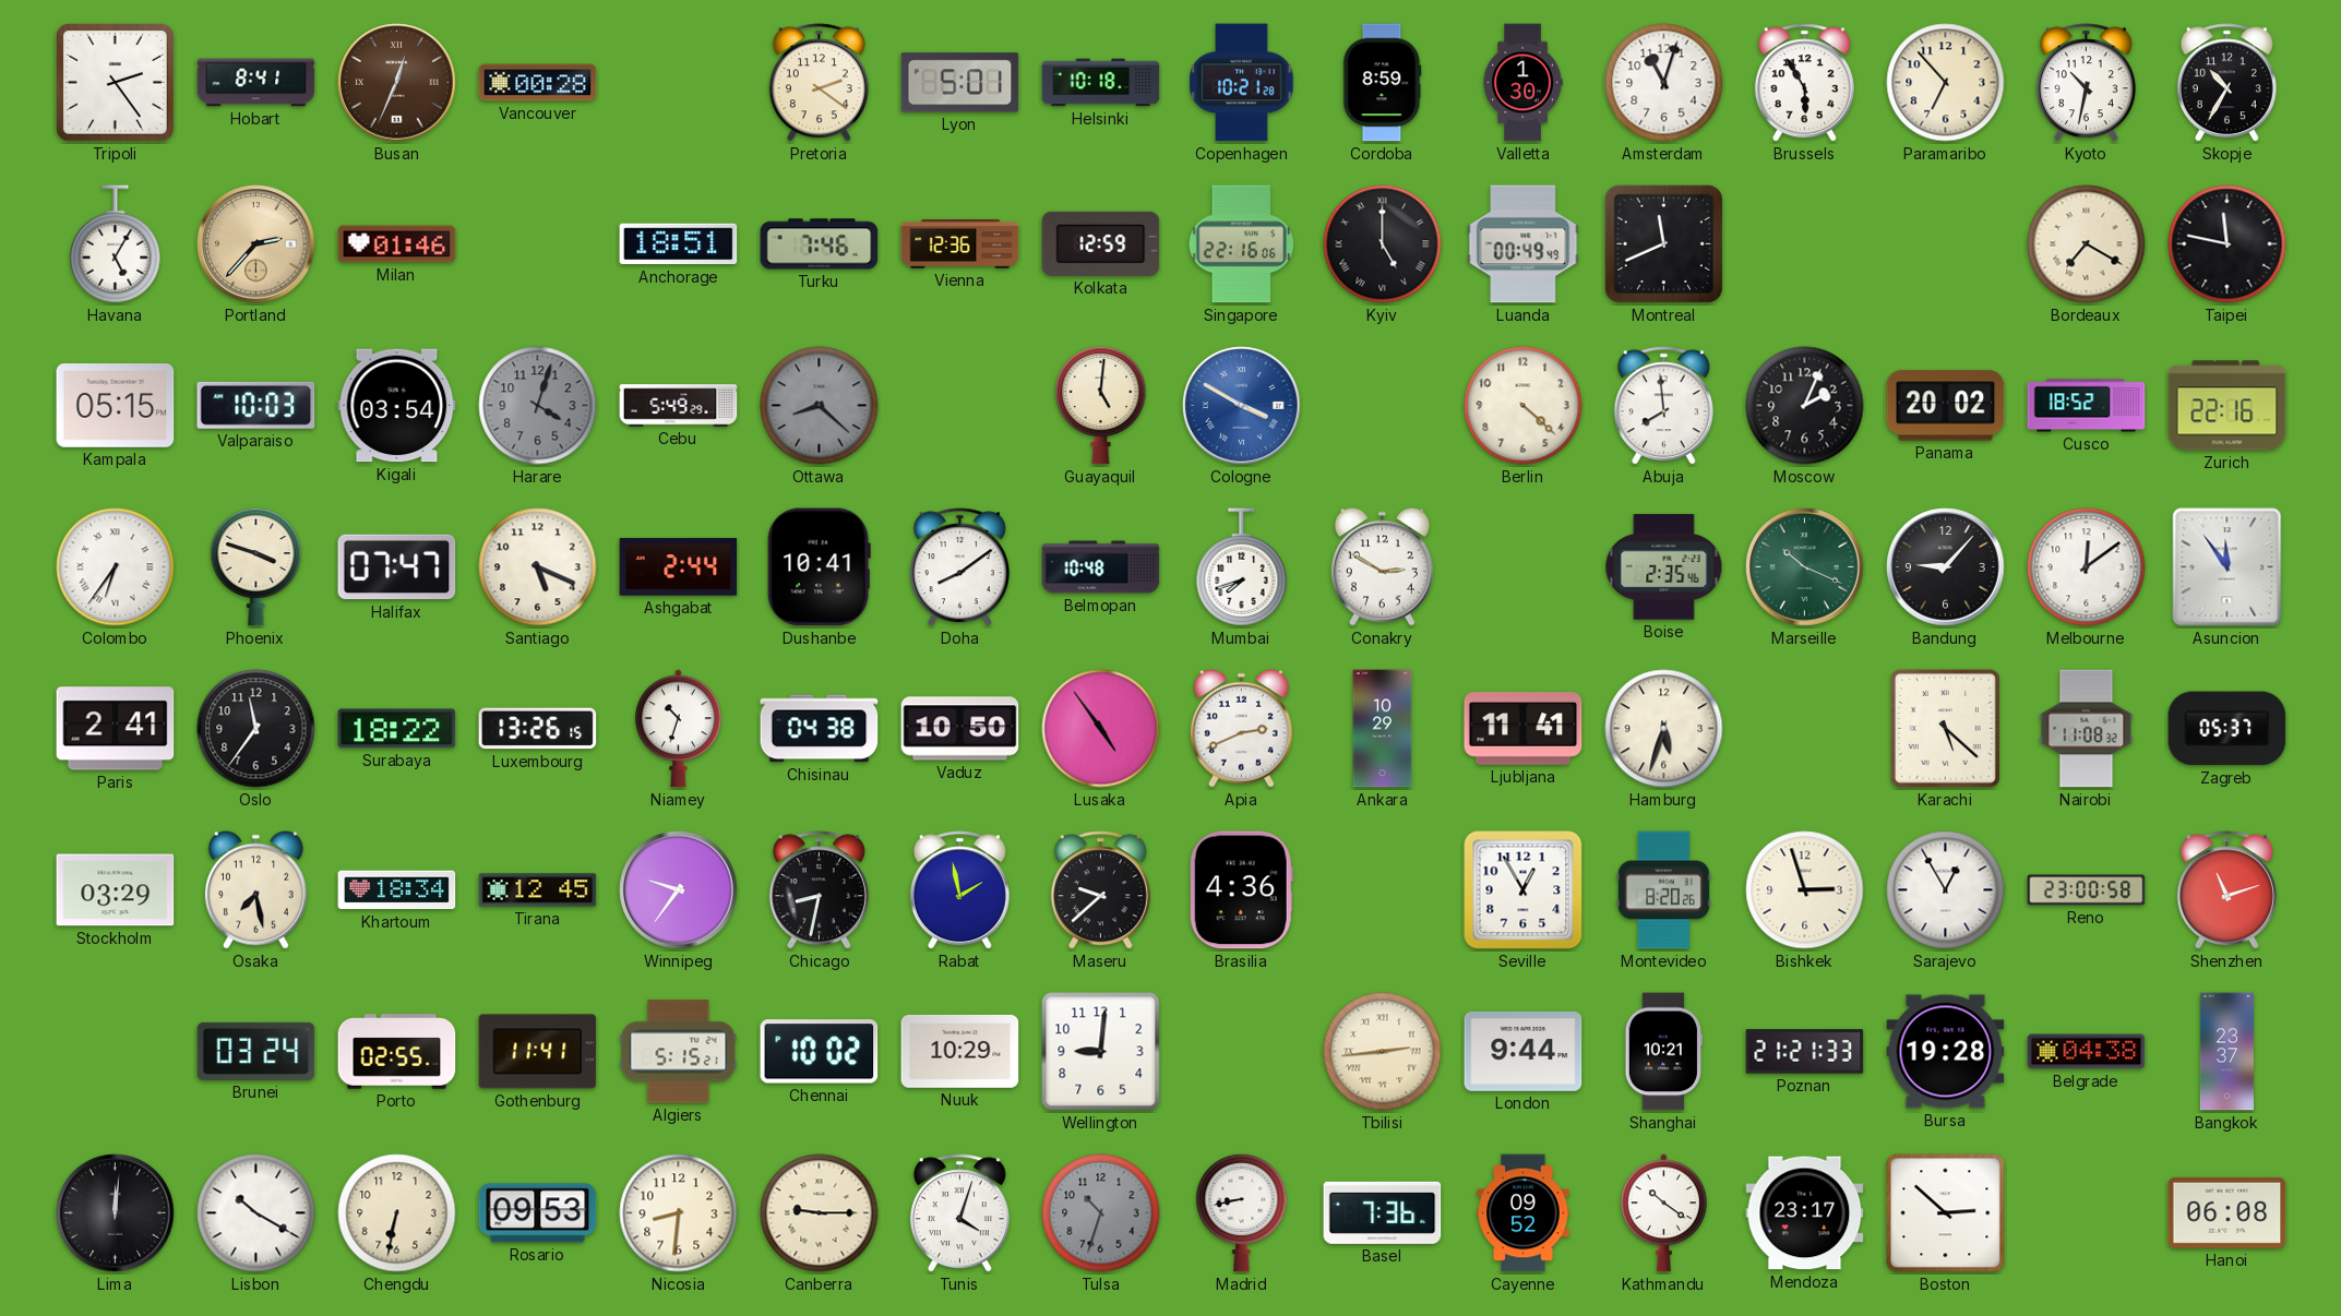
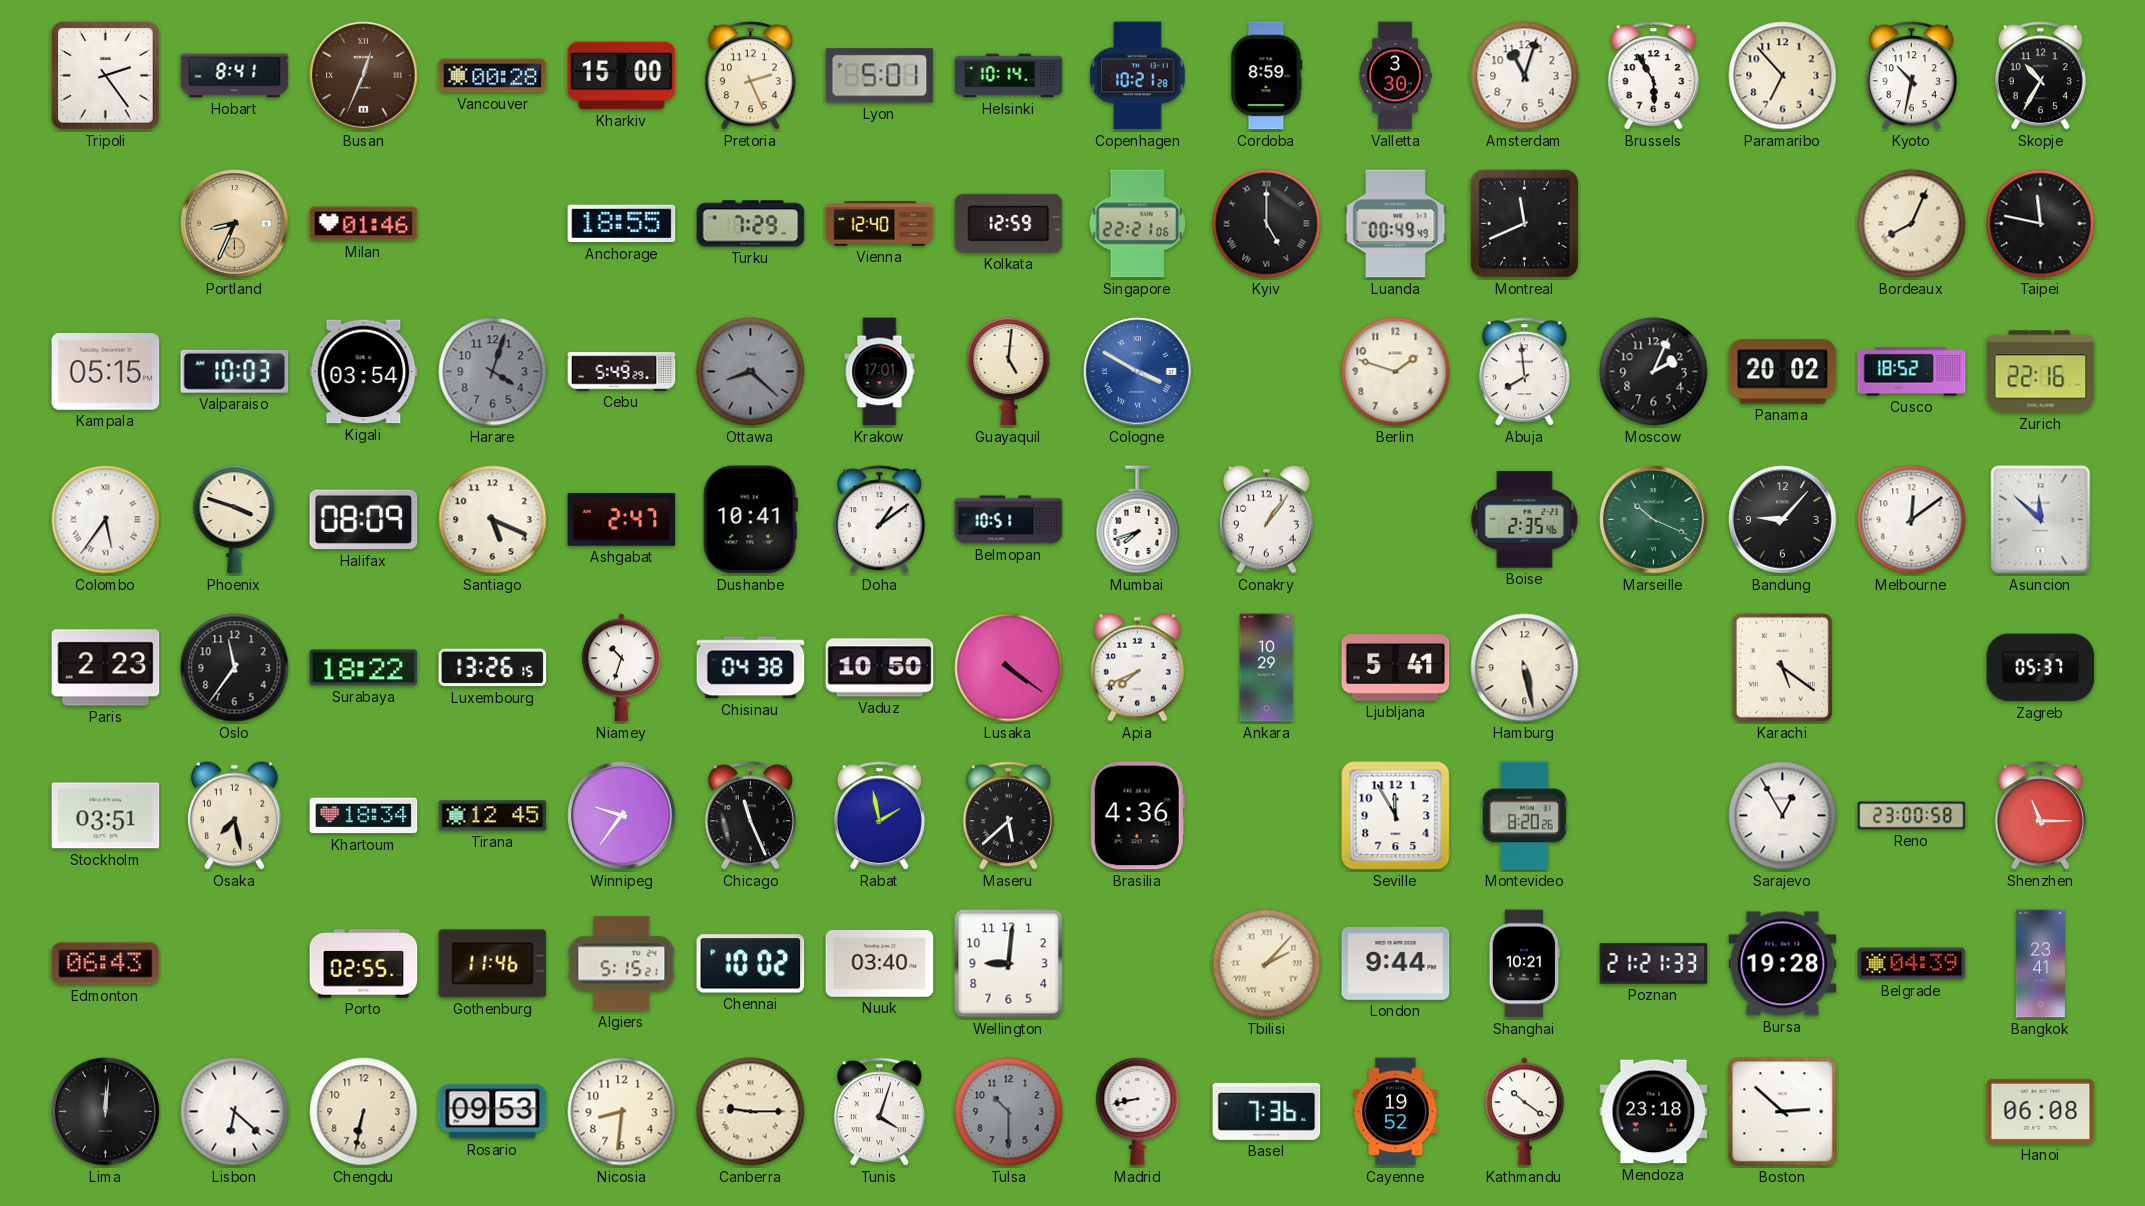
Kharkiv: none -> 15:00
Pretoria: 2:21 -> 2:26
Helsinki: 10:18 -> 10:14
Valletta: 1:30 -> 3:30
Havana: 5:05 -> none
Portland: 2:37 -> 8:34
Anchorage: 18:51 -> 18:55
Turku: 7:46 -> 7:29
Vienna: 12:36 -> 12:40
Singapore: 22:16 -> 22:21
Bordeaux: 7:20 -> 8:04
Krakow: none -> 17:01
Berlin: 4:22 -> 1:48
Colombo: 6:36 -> 5:36
Halifax: 07:47 -> 08:09
Ashgabat: 2:44 -> 2:47
Doha: 8:09 -> 1:09
Belmopan: 10:48 -> 10:51
Conakry: 2:50 -> 1:06
Asuncion: 11:54 -> 11:52
Paris: 2:41 -> 2:23
Lusaka: 4:54 -> 4:21
Apia: 2:41 -> 7:41
Ljubljana: 11:41 -> 5:41
Hamburg: 5:33 -> 5:28
Karachi: 5:22 -> 5:21
Nairobi: 11:08 -> none
Stockholm: 03:29 -> 03:51
Chicago: 8:32 -> 11:26
Maseru: 9:38 -> 5:38
Seville: 12:55 -> 11:55
Bishkek: 2:57 -> none
Shenzhen: 11:12 -> 11:15
Edmonton: none -> 06:43
Brunei: 03:24 -> none
Gothenburg: 11:41 -> 11:46
Nuuk: 10:29 -> 03:40
Tbilisi: 2:44 -> 2:07
Belgrade: 04:38 -> 04:39
Bangkok: 23:37 -> 23:41
Lisbon: 10:20 -> 6:22
Tulsa: 10:33 -> 10:30
Cayenne: 09:52 -> 19:52
Mendoza: 23:17 -> 23:18
